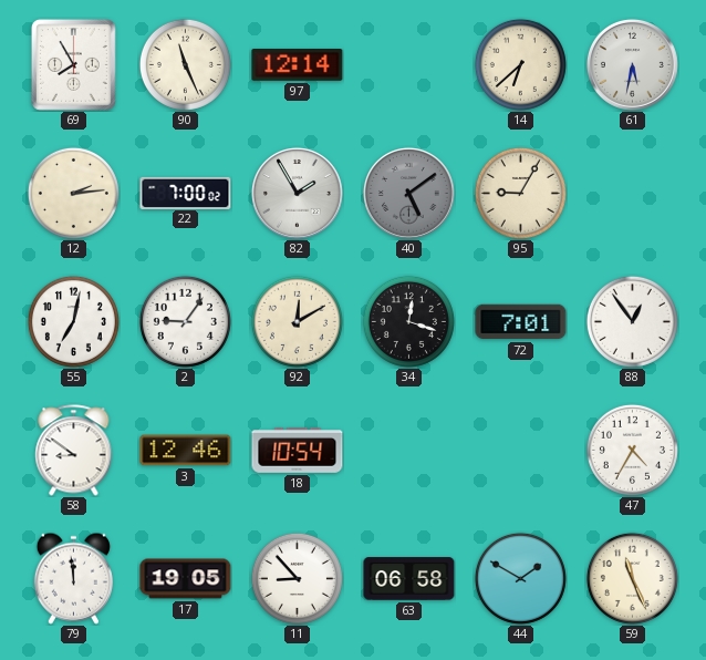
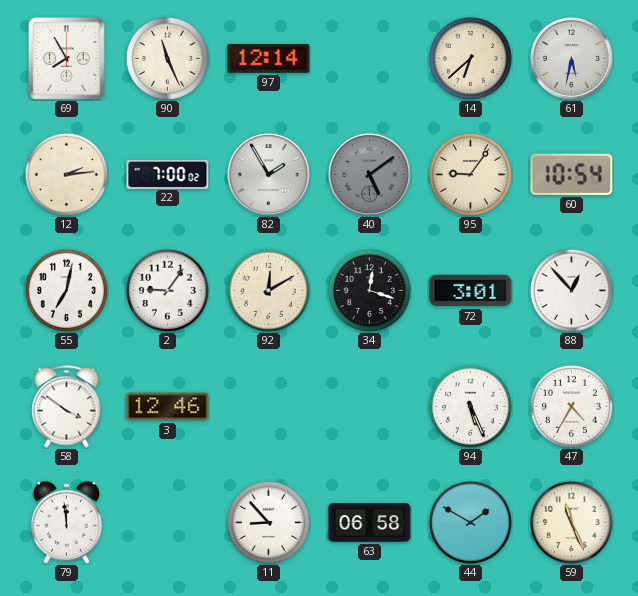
95: 9:05 -> 9:06
60: none -> 10:54
72: 7:01 -> 3:01
88: 12:54 -> 12:53
58: 8:51 -> 3:51
18: 10:54 -> none
94: none -> 5:26
17: 19:05 -> none
